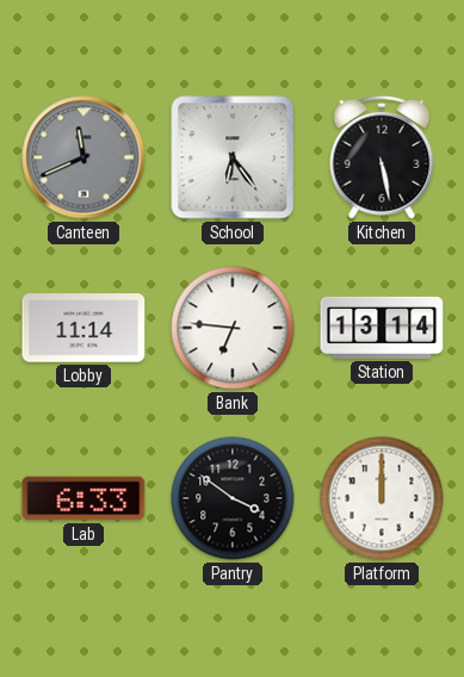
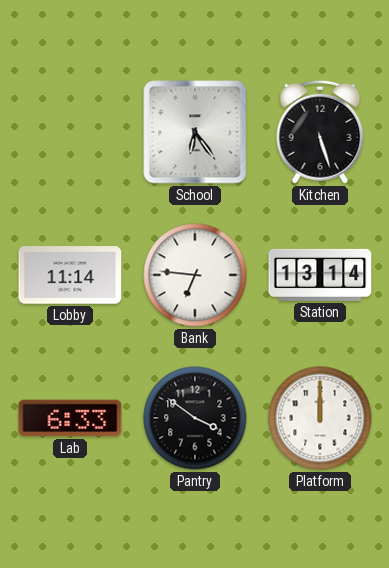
Canteen: 11:41 -> none
Kitchen: 5:28 -> 5:27
